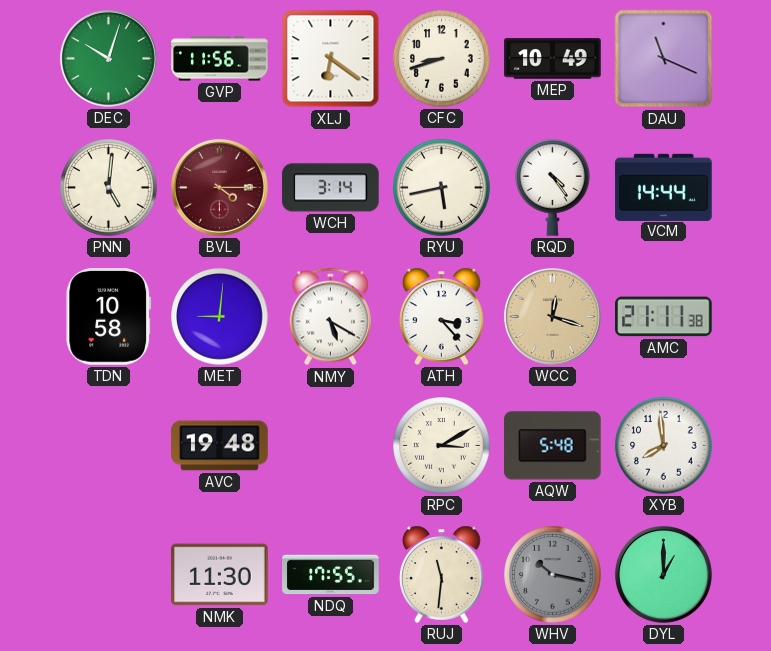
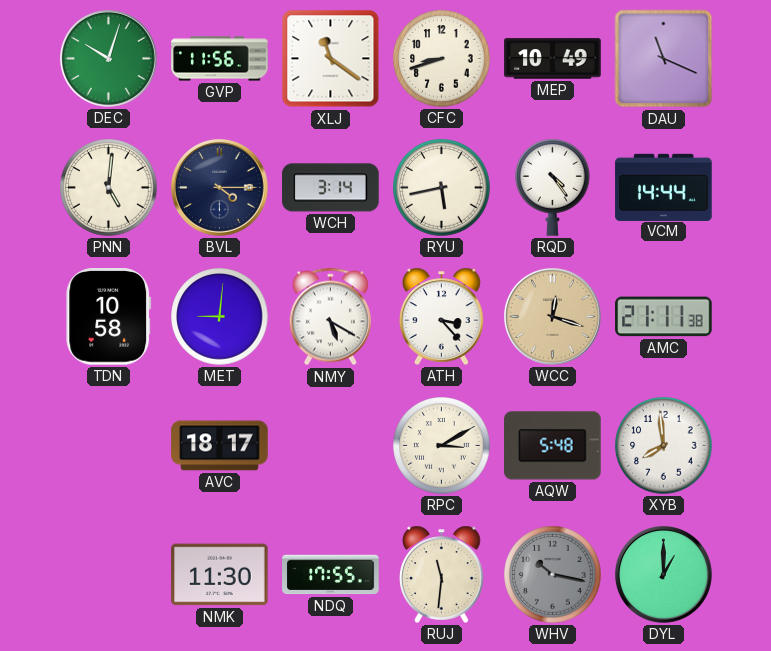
XLJ: 6:21 -> 11:21
BVL dial: burgundy -> navy
AVC: 19:48 -> 18:17
